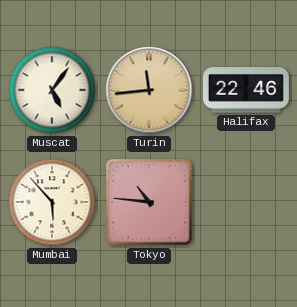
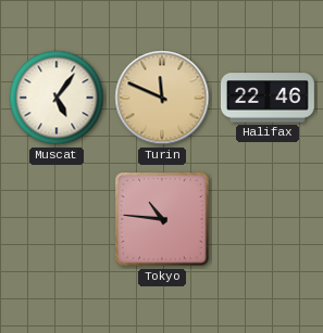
Turin: 11:44 -> 11:49
Mumbai: 5:53 -> none
